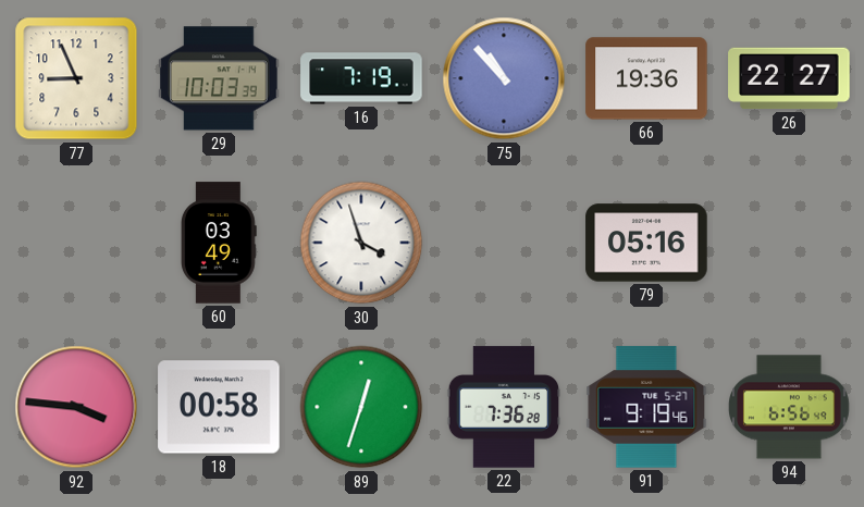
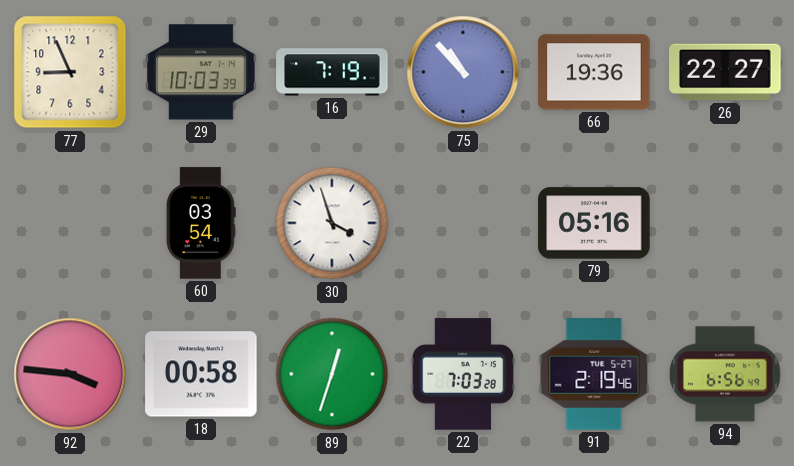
60: 03:49 -> 03:54
22: 7:36 -> 7:03
91: 9:19 -> 2:19
